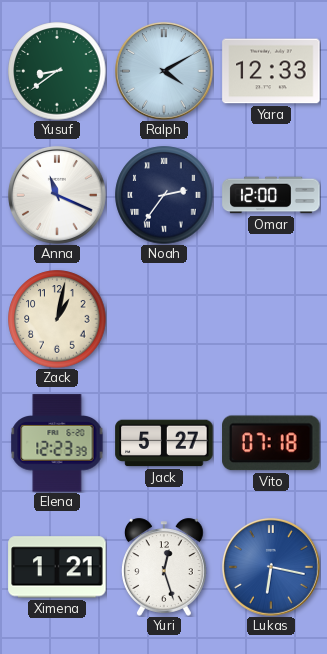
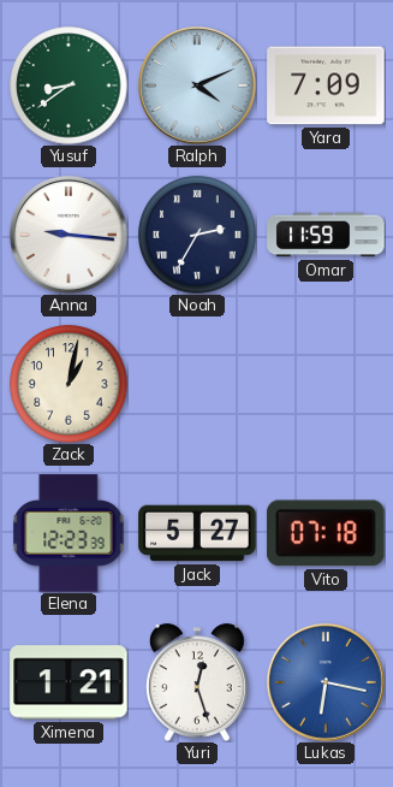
Ralph: 4:10 -> 4:11
Yara: 12:33 -> 7:09
Anna: 11:19 -> 9:16
Noah: 2:36 -> 2:35
Omar: 12:00 -> 11:59
